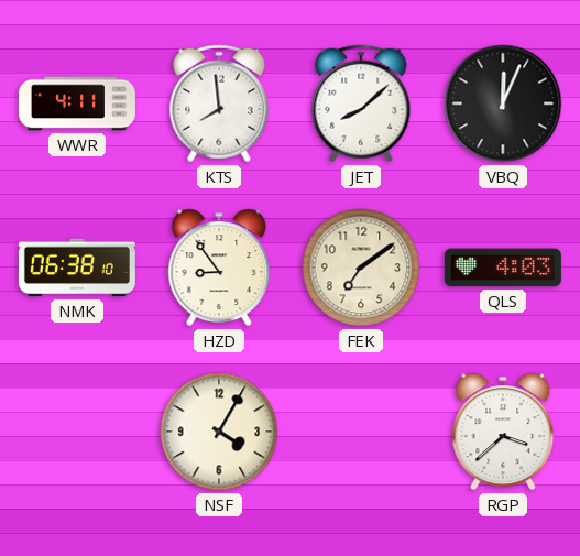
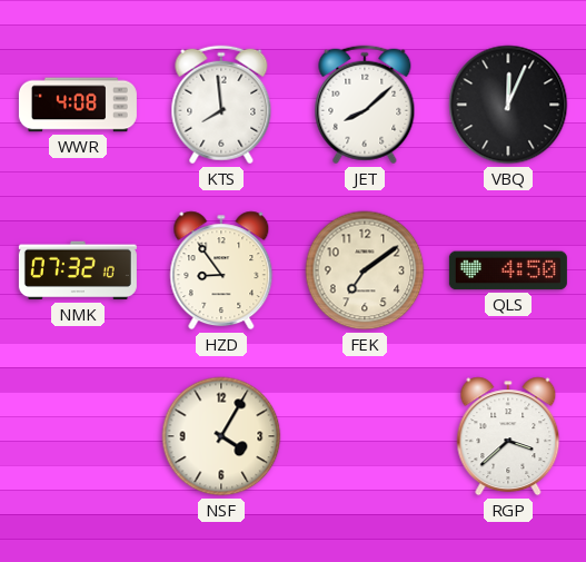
WWR: 4:11 -> 4:08
NMK: 06:38 -> 07:32
QLS: 4:03 -> 4:50
